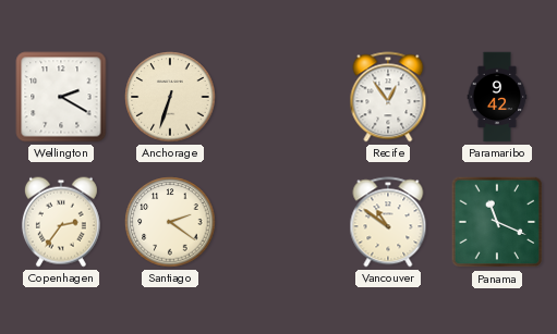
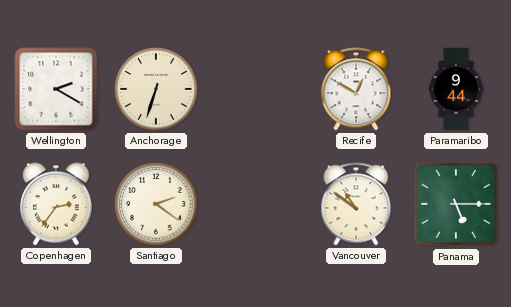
Recife: 12:54 -> 12:50
Paramaribo: 9:42 -> 9:44
Panama: 11:19 -> 5:15
